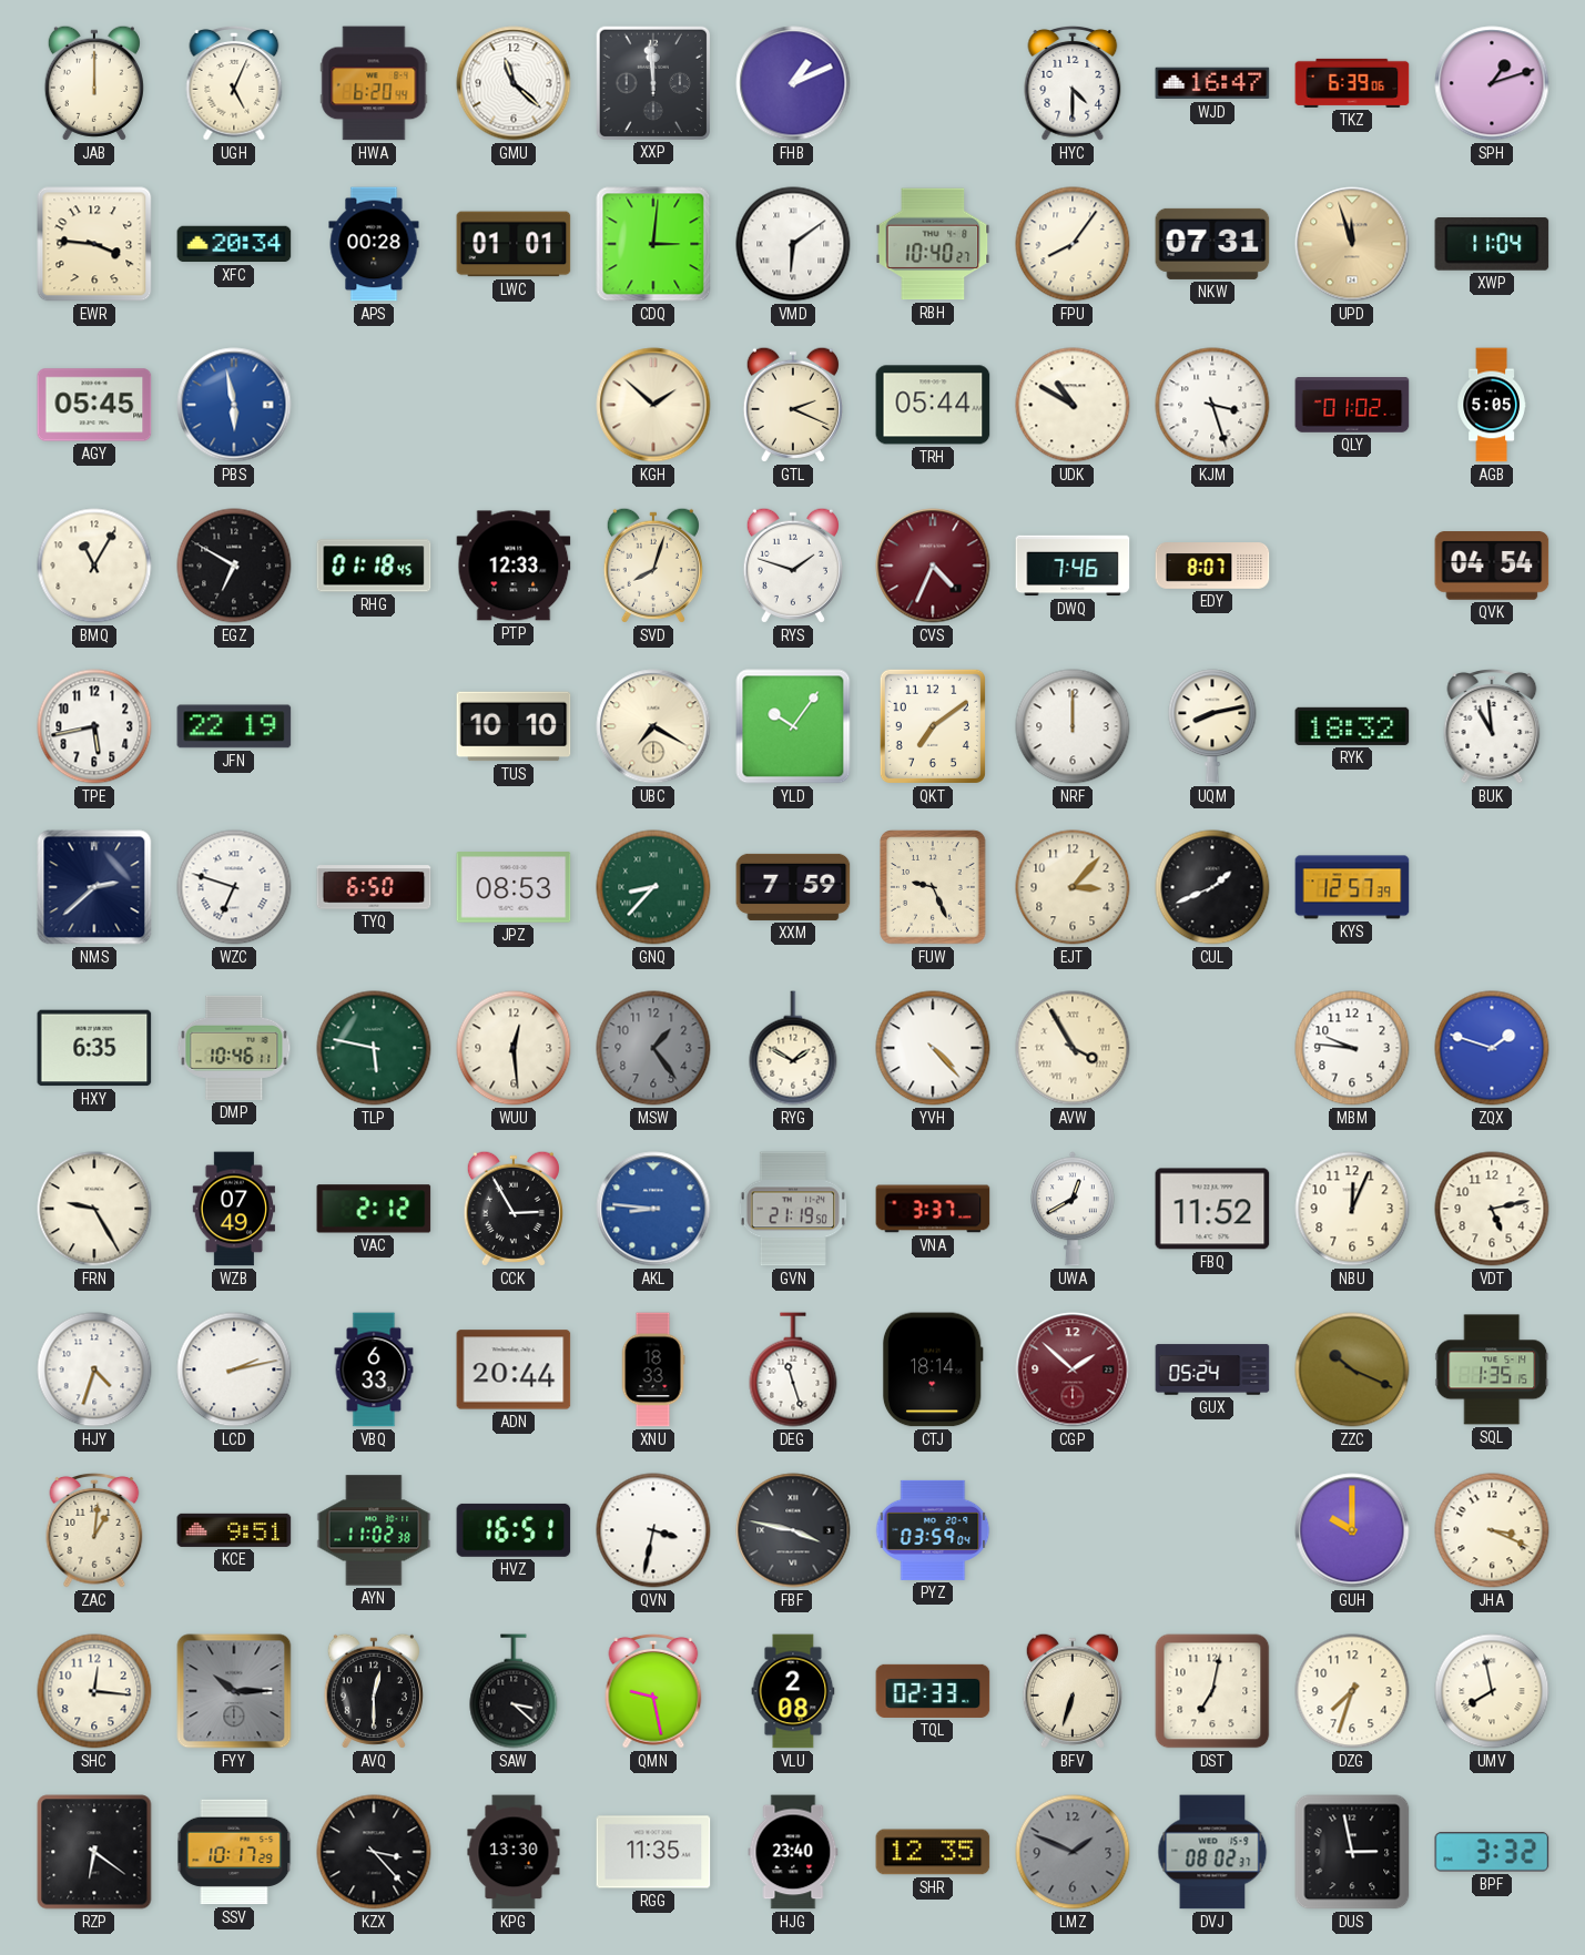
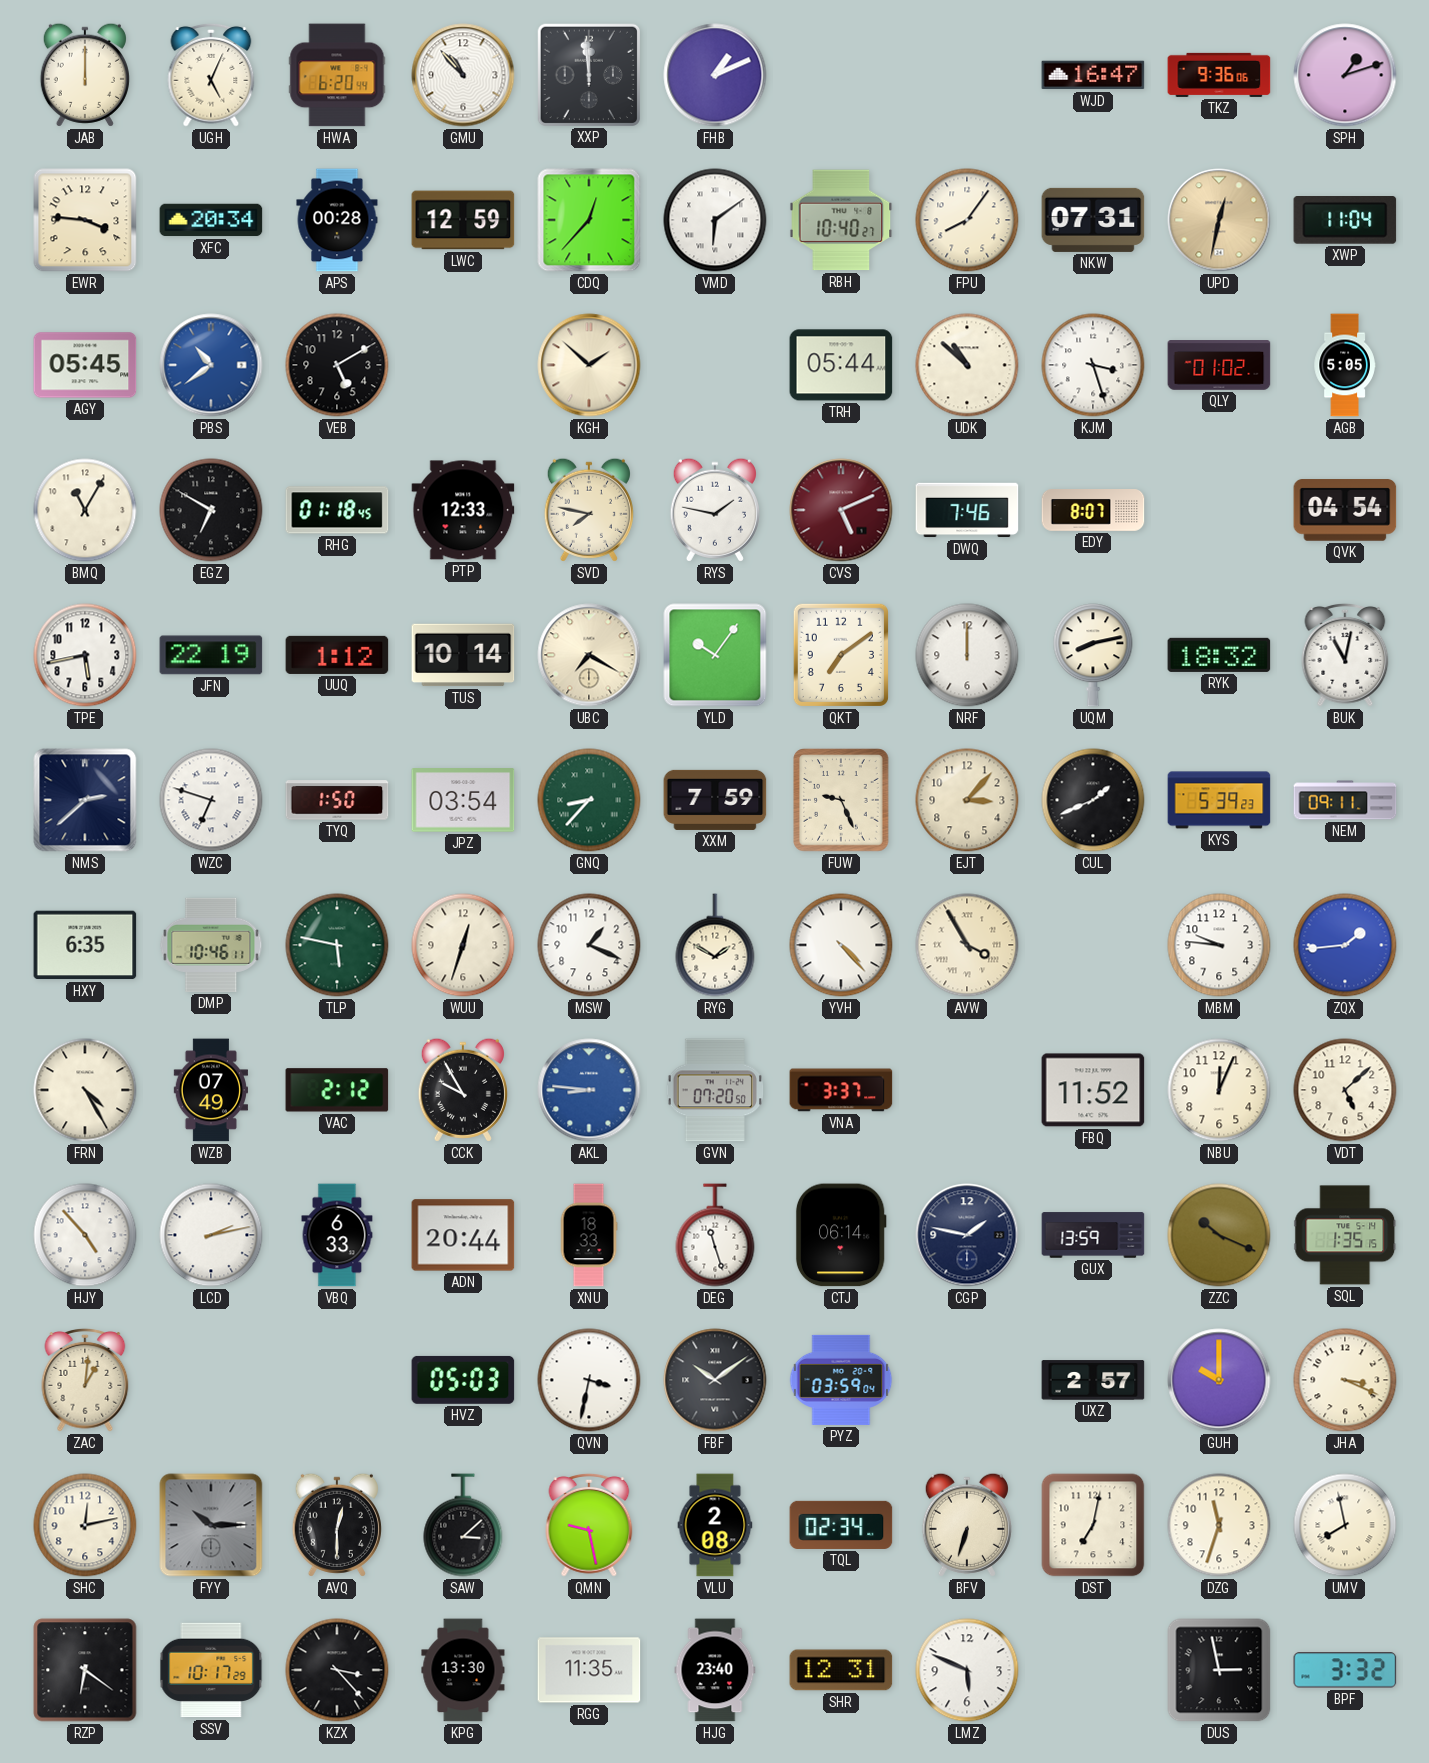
GMU: 11:22 -> 10:53
HYC: 4:30 -> none
TKZ: 6:39 -> 9:36
LWC: 01:01 -> 12:59
CDQ: 3:01 -> 12:37
UPD: 11:57 -> 12:32
PBS: 5:58 -> 10:39
VEB: none -> 5:10
GTL: 2:19 -> none
UDK: 10:50 -> 10:52
SVD: 8:03 -> 7:47
RYS: 1:48 -> 1:47
CVS: 4:34 -> 5:11
UUQ: none -> 1:12
TUS: 10:10 -> 10:14
BUK: 10:59 -> 11:02
TYQ: 6:50 -> 1:50
JPZ: 08:53 -> 03:54
KYS: 12:57 -> 5:39
NEM: none -> 09:11
WUU: 12:29 -> 12:33
MSW: 1:24 -> 1:19
MSW dial: grey -> white
ZQX: 1:48 -> 1:44
FRN: 9:25 -> 4:25
CCK: 2:55 -> 9:55
GVN: 21:19 -> 07:20
UWA: 12:40 -> none
VDT: 5:13 -> 5:08
HJY: 4:33 -> 4:53
CTJ: 18:14 -> 06:14
CGP: 1:52 -> 1:47
CGP dial: burgundy -> navy
GUX: 05:24 -> 13:59
KCE: 9:51 -> none
AYN: 11:02 -> none
HVZ: 16:51 -> 05:03
FBF: 3:47 -> 10:09
UXZ: none -> 2:57
SHC: 12:16 -> 12:13
SAW: 3:22 -> 3:08
TQL: 02:33 -> 02:34
DZG: 7:33 -> 11:33
SHR: 12:35 -> 12:31
LMZ: 1:49 -> 5:49
LMZ dial: grey -> white
DVJ: 08:02 -> none
